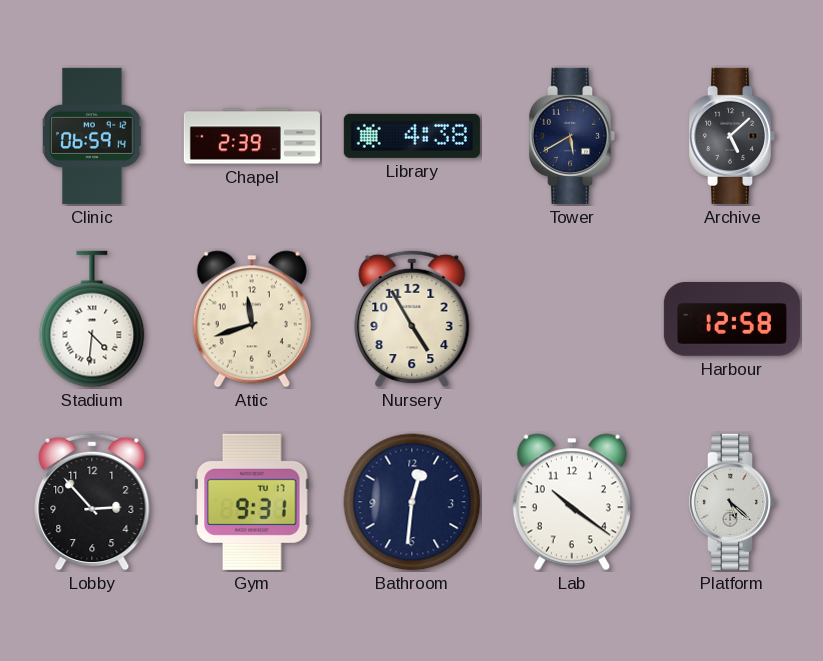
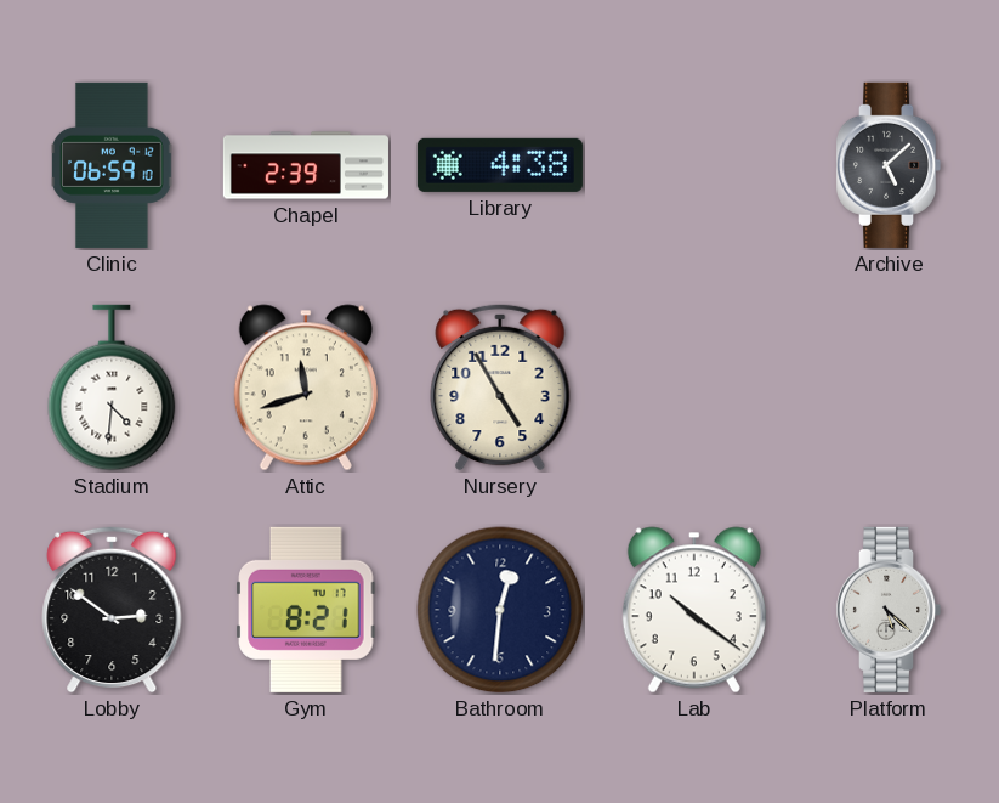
Clinic: 06:59:14 -> 06:59:10
Tower: 5:40 -> none
Harbour: 12:58 -> none
Lobby: 2:53 -> 2:51
Gym: 9:31 -> 8:21
